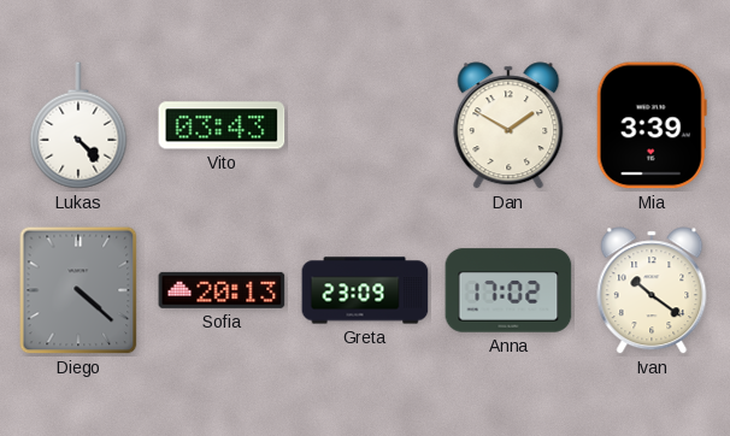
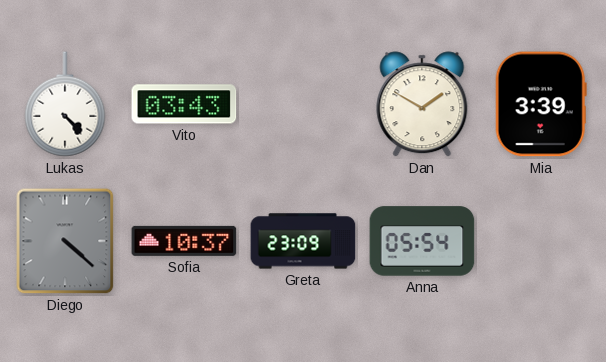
Sofia: 20:13 -> 10:37
Anna: 17:02 -> 05:54
Ivan: 10:21 -> none
